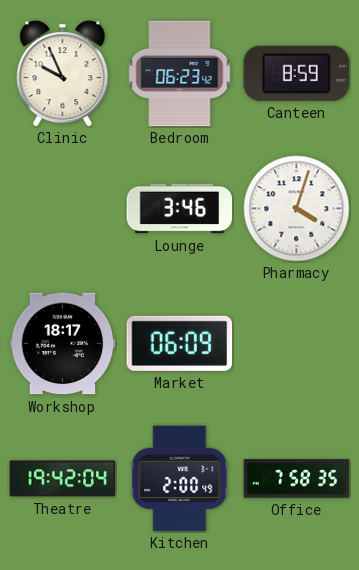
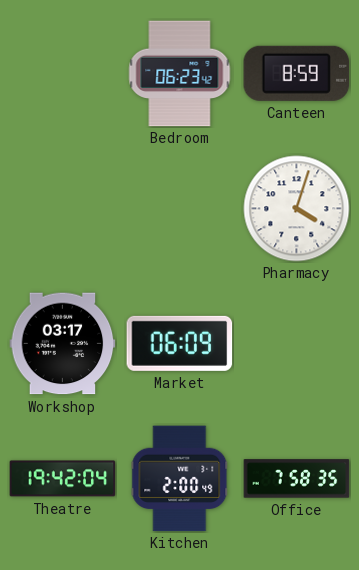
Clinic: 9:56 -> none
Lounge: 3:46 -> none
Workshop: 18:17 -> 03:17
